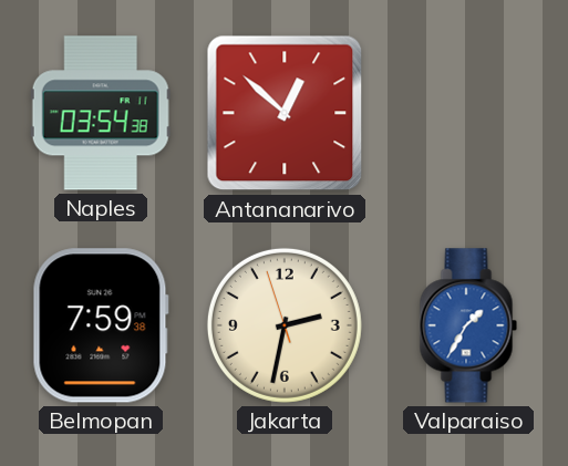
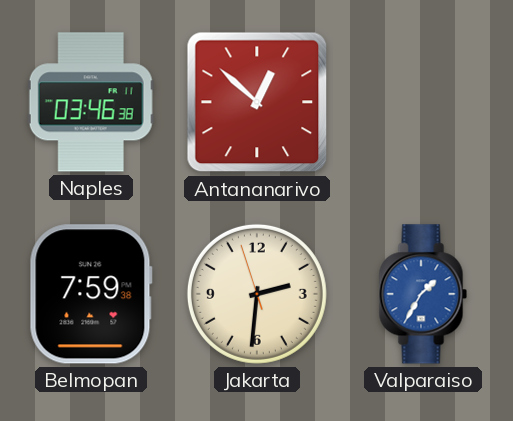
Naples: 03:54 -> 03:46
Jakarta: 2:31 -> 2:30
